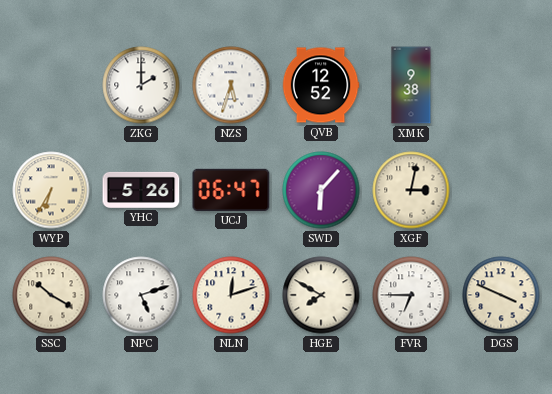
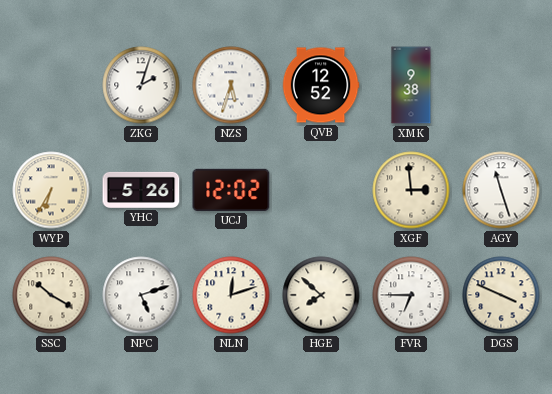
ZKG: 2:00 -> 2:03
UCJ: 06:47 -> 12:02
SWD: 6:07 -> none
XGF: 3:02 -> 2:59
AGY: none -> 11:27
HGE: 7:50 -> 7:52
